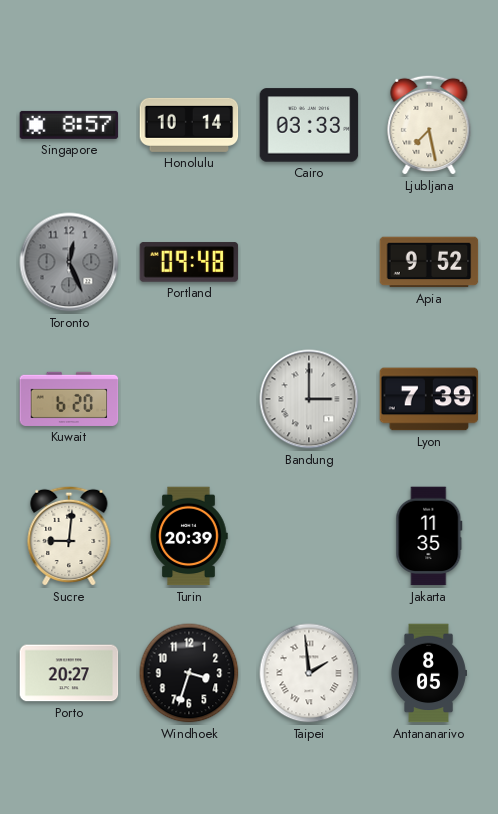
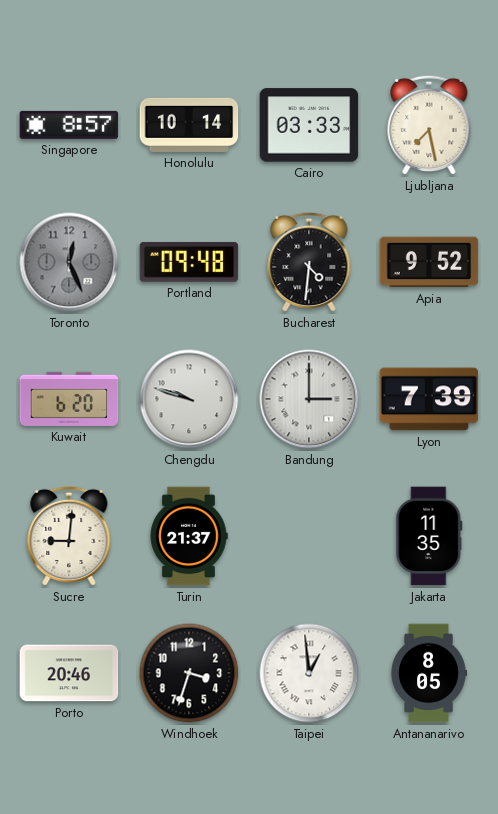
Bucharest: none -> 4:31
Chengdu: none -> 9:48
Turin: 20:39 -> 21:37
Porto: 20:27 -> 20:46
Taipei: 1:59 -> 12:59
